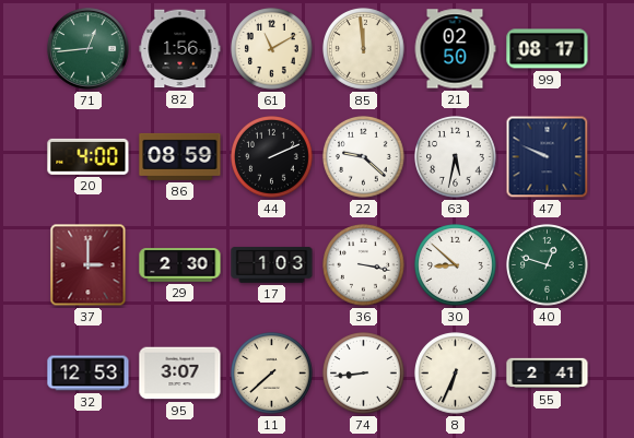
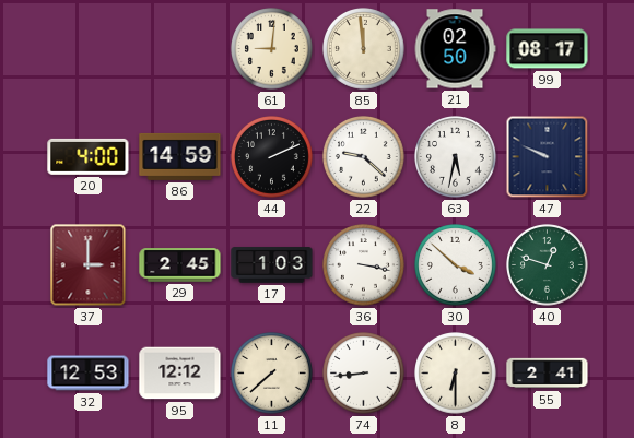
71: 12:44 -> none
82: 1:56 -> none
61: 11:10 -> 9:01
86: 08:59 -> 14:59
29: 2:30 -> 2:45
30: 8:52 -> 3:52
95: 3:07 -> 12:12
8: 6:34 -> 6:30
